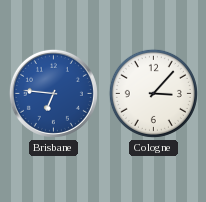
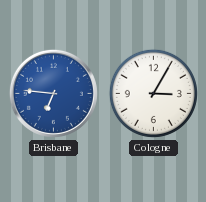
Cologne: 3:07 -> 3:05
